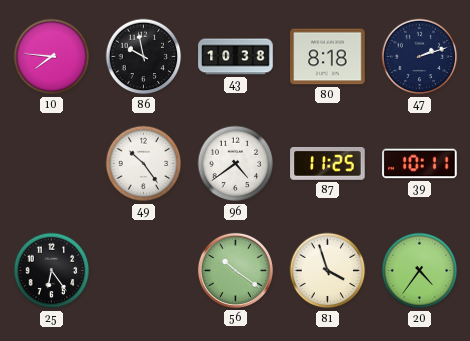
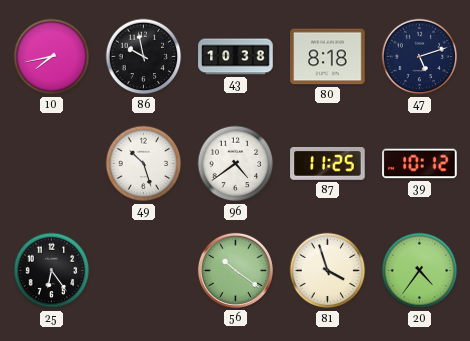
10: 7:46 -> 7:43
47: 2:12 -> 5:12
49: 10:24 -> 10:27
39: 10:11 -> 10:12
